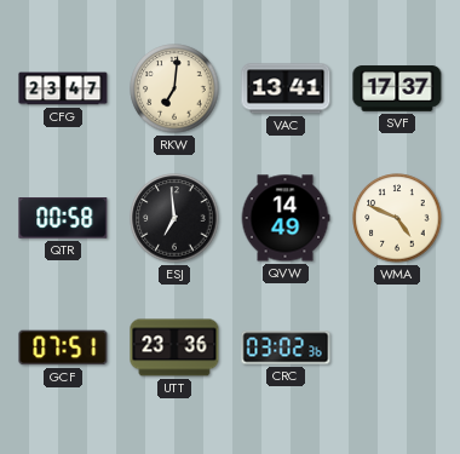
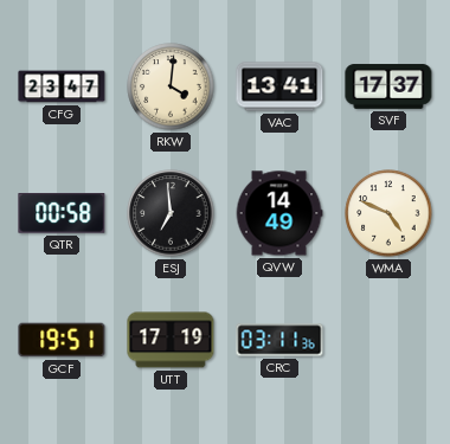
RKW: 7:01 -> 4:01
GCF: 07:51 -> 19:51
UTT: 23:36 -> 17:19
CRC: 03:02 -> 03:11
